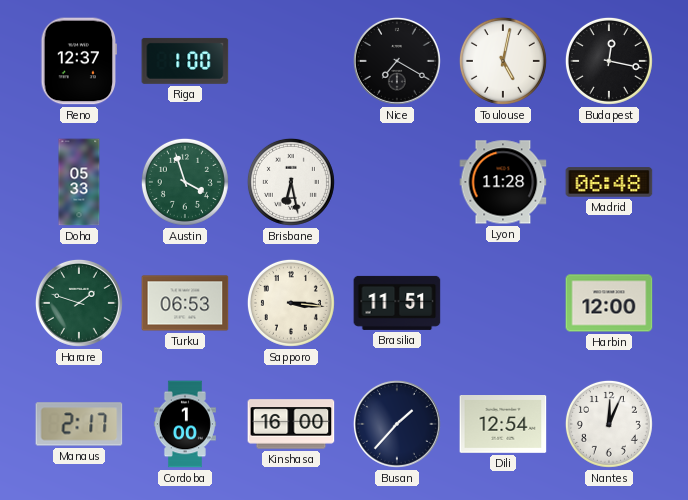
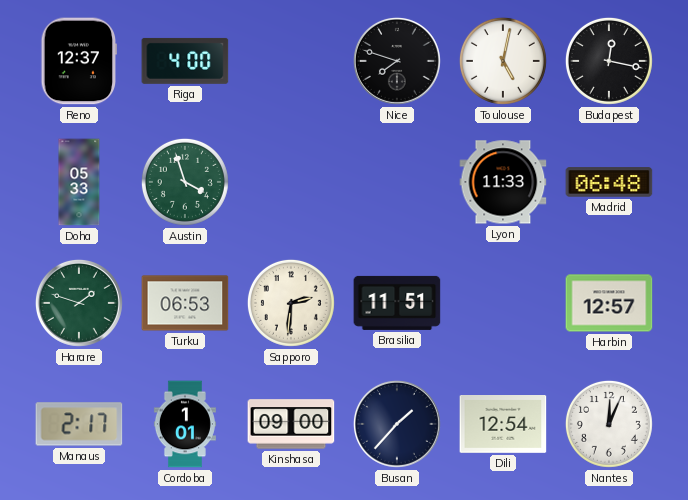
Riga: 1:00 -> 4:00
Nice: 7:20 -> 7:48
Brisbane: 6:28 -> none
Lyon: 11:28 -> 11:33
Sapporo: 3:16 -> 2:31
Harbin: 12:00 -> 12:57
Cordoba: 1:00 -> 1:01
Kinshasa: 16:00 -> 09:00
